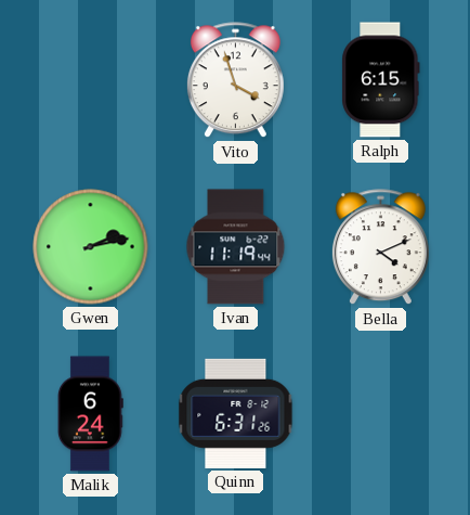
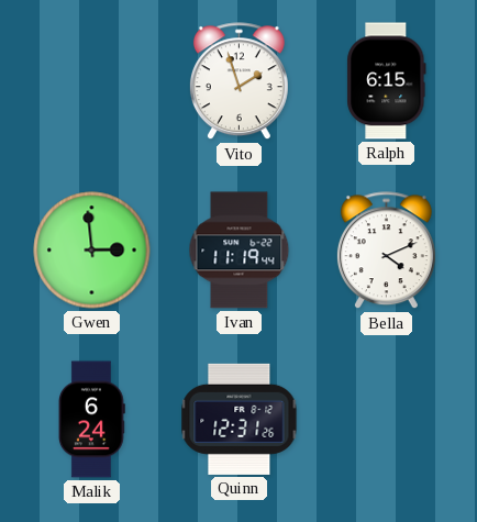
Vito: 3:57 -> 1:57
Gwen: 2:13 -> 2:59
Quinn: 6:31 -> 12:31
